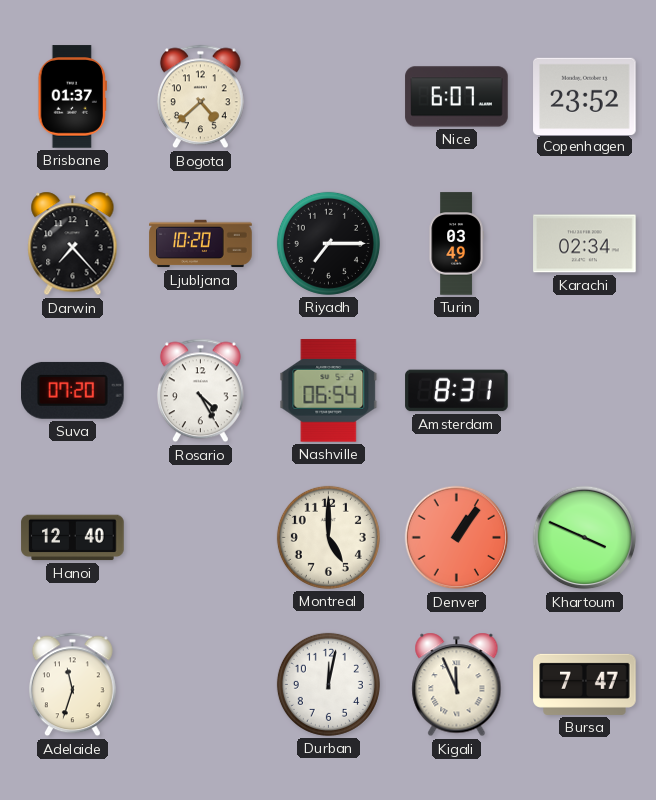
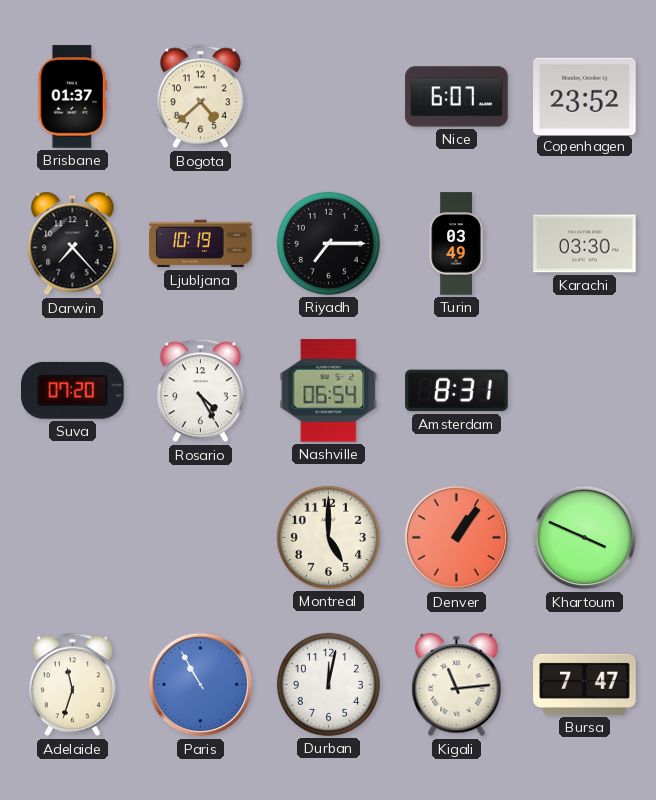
Ljubljana: 10:20 -> 10:19
Karachi: 02:34 -> 03:30
Hanoi: 12:40 -> none
Paris: none -> 10:55
Kigali: 11:56 -> 11:14
